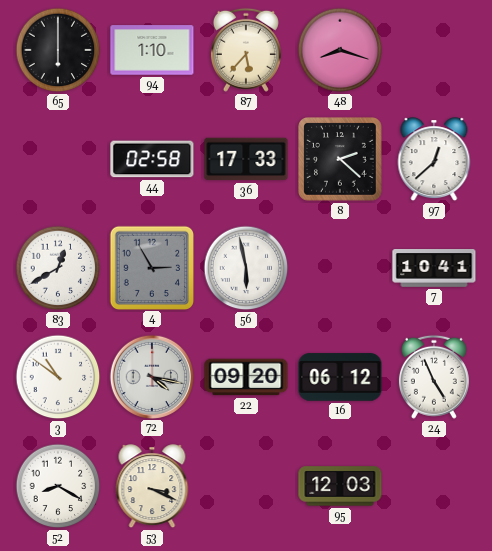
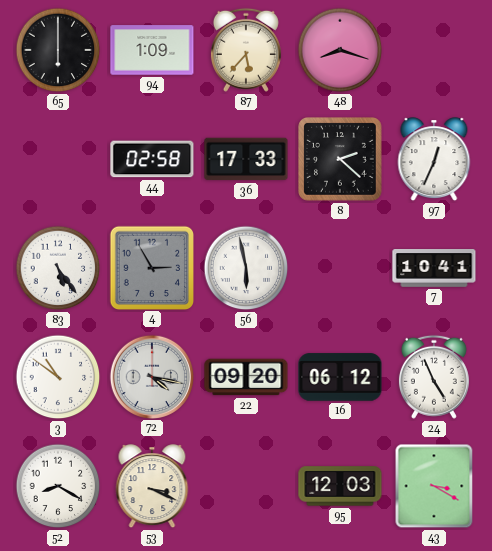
94: 1:10 -> 1:09
97: 12:38 -> 12:34
83: 12:40 -> 5:24
43: none -> 3:20
